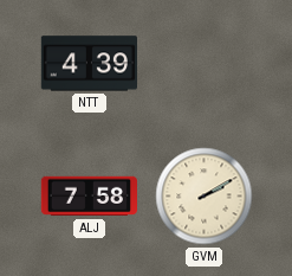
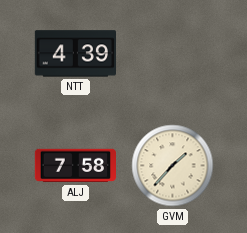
GVM: 2:10 -> 1:37
